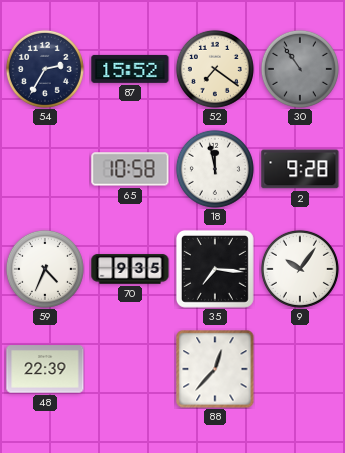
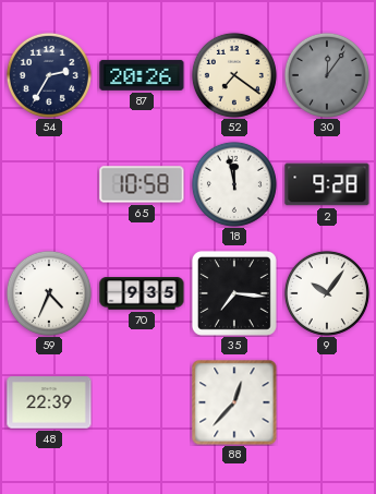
87: 15:52 -> 20:26
30: 10:54 -> 12:06
